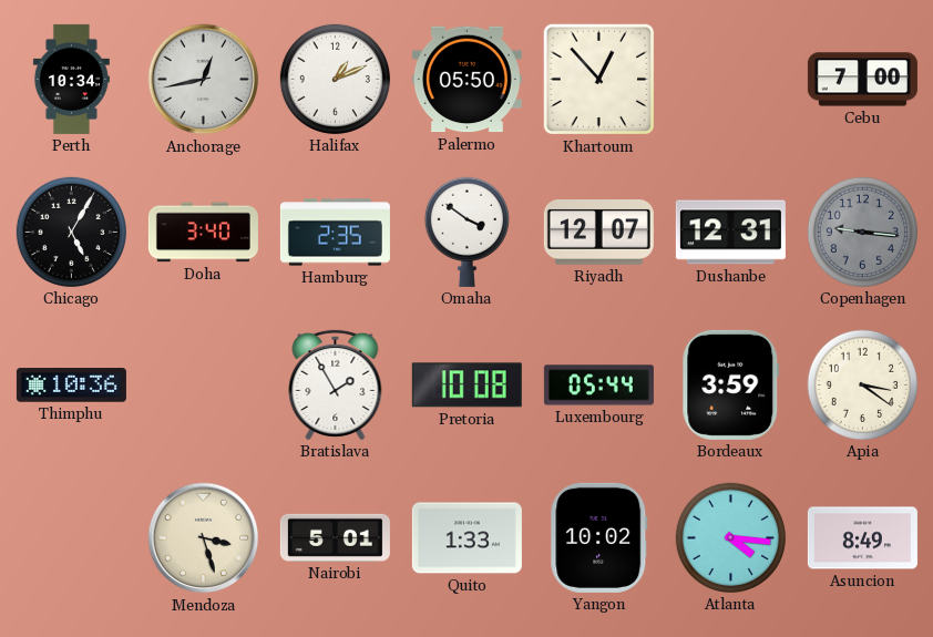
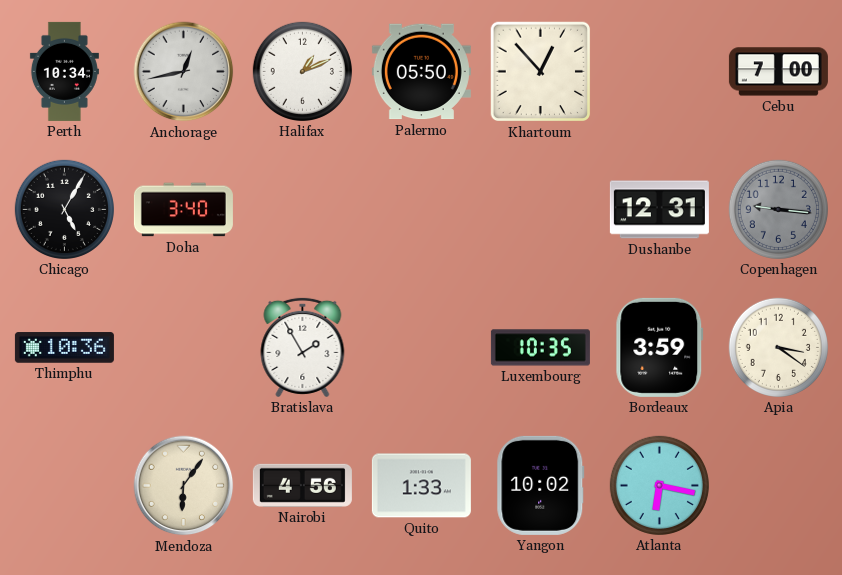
Hamburg: 2:35 -> none
Omaha: 3:51 -> none
Riyadh: 12:07 -> none
Pretoria: 10:08 -> none
Luxembourg: 05:44 -> 10:35
Mendoza: 3:27 -> 6:06
Nairobi: 5:01 -> 4:56
Atlanta: 4:16 -> 6:17
Asuncion: 8:49 -> none
